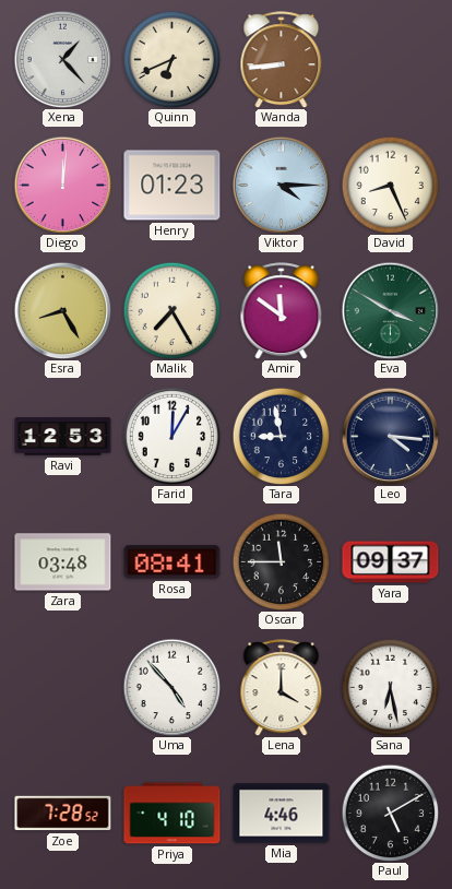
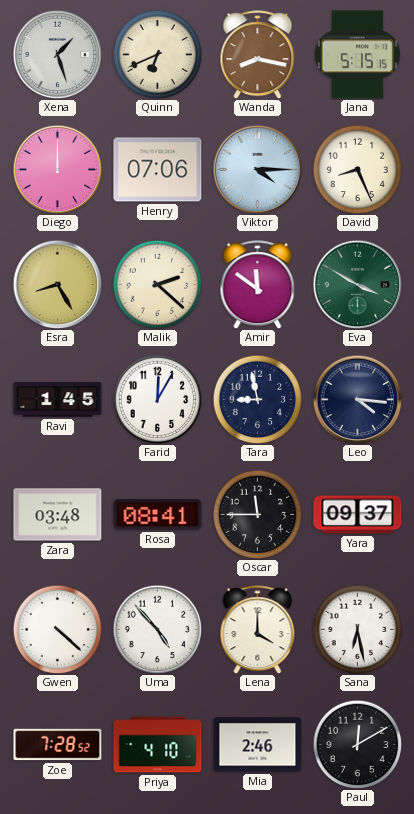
Xena: 1:23 -> 1:27
Wanda: 8:44 -> 8:17
Jana: none -> 5:15
Diego: 12:01 -> 12:00
Henry: 01:23 -> 07:06
Malik: 7:25 -> 2:22
Ravi: 12:53 -> 1:45
Gwen: none -> 4:22
Mia: 4:46 -> 2:46
Paul: 5:10 -> 12:10
